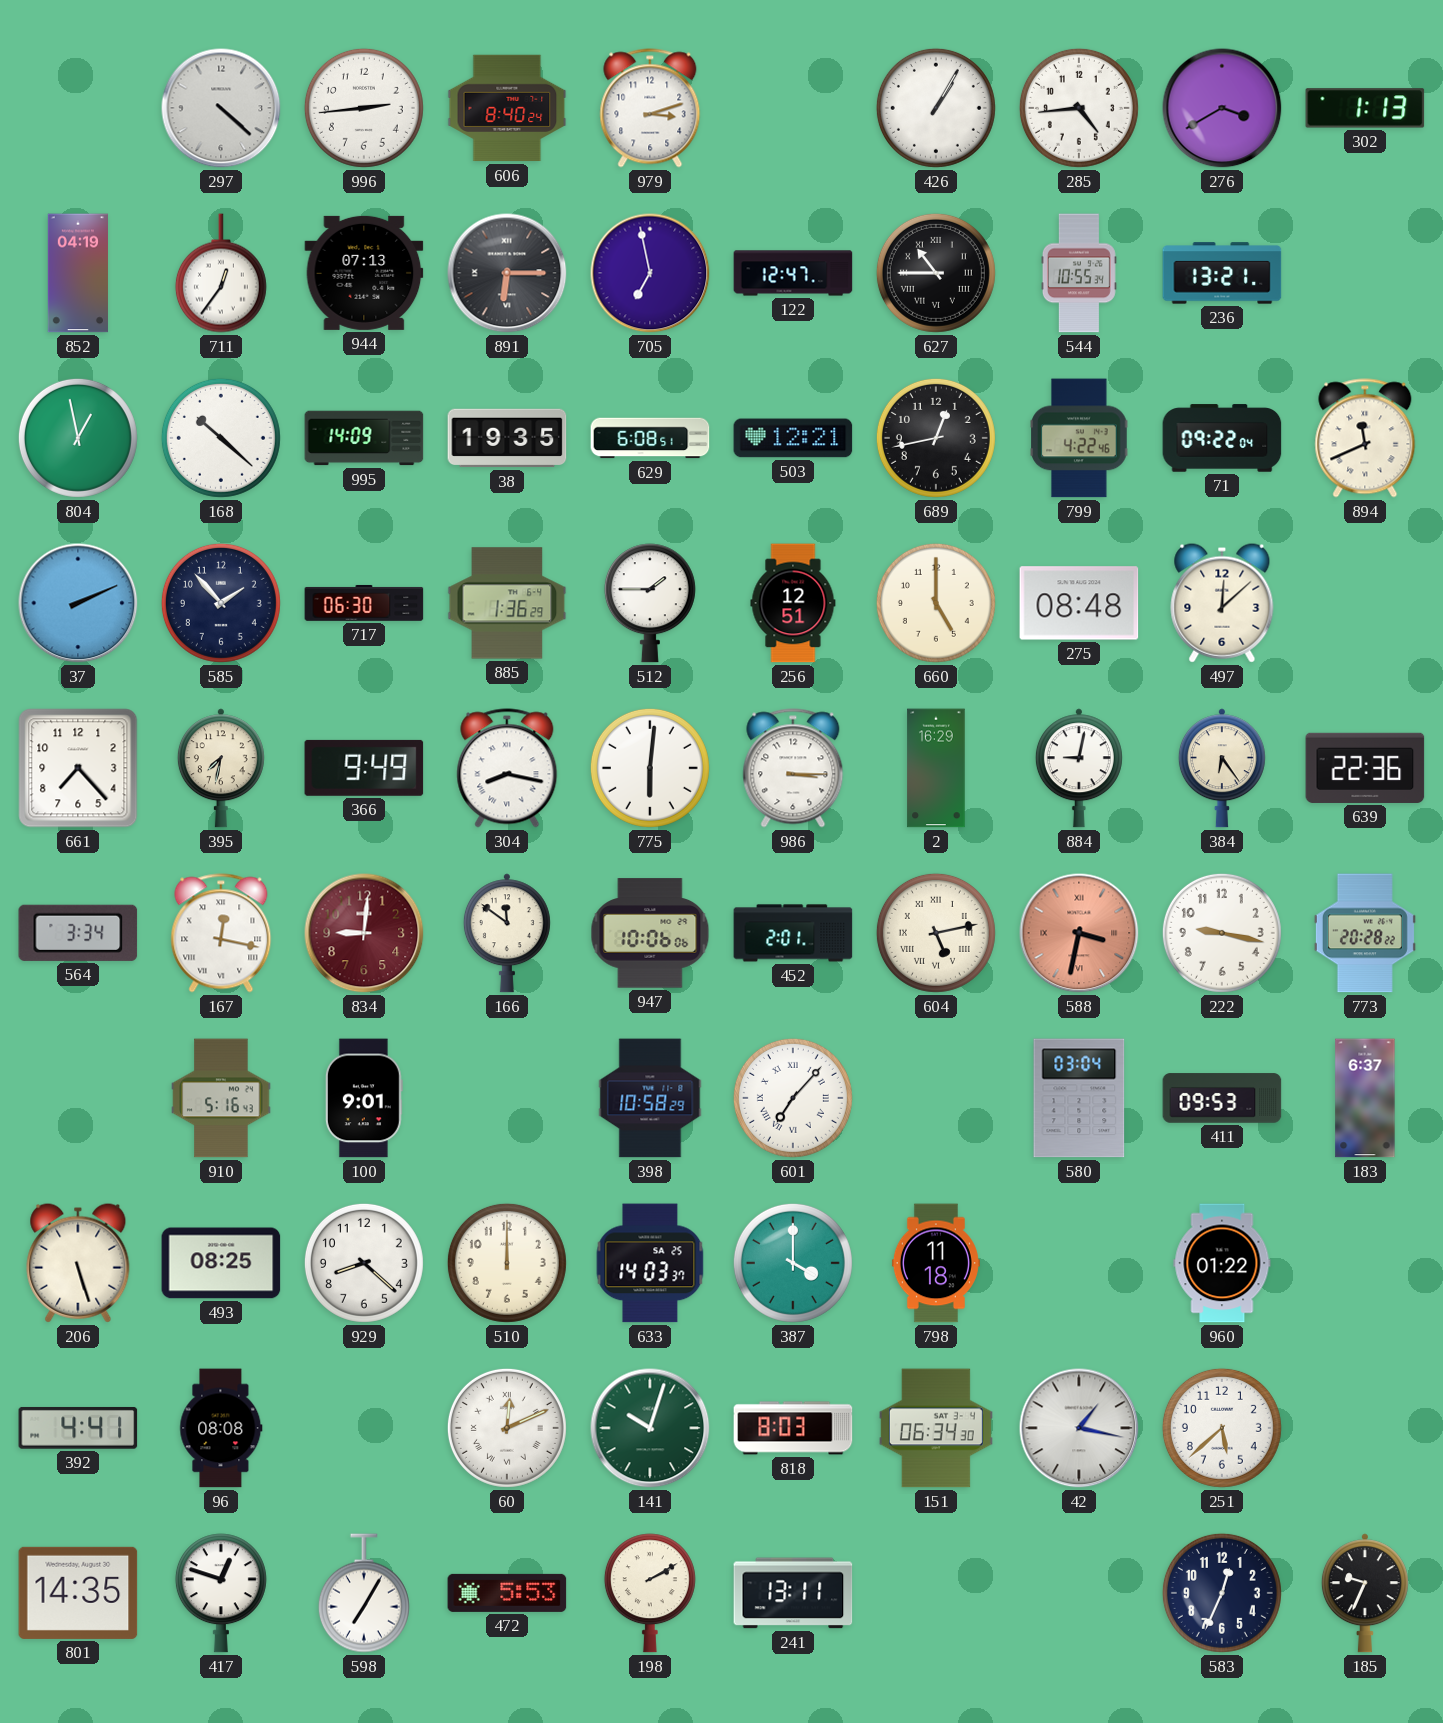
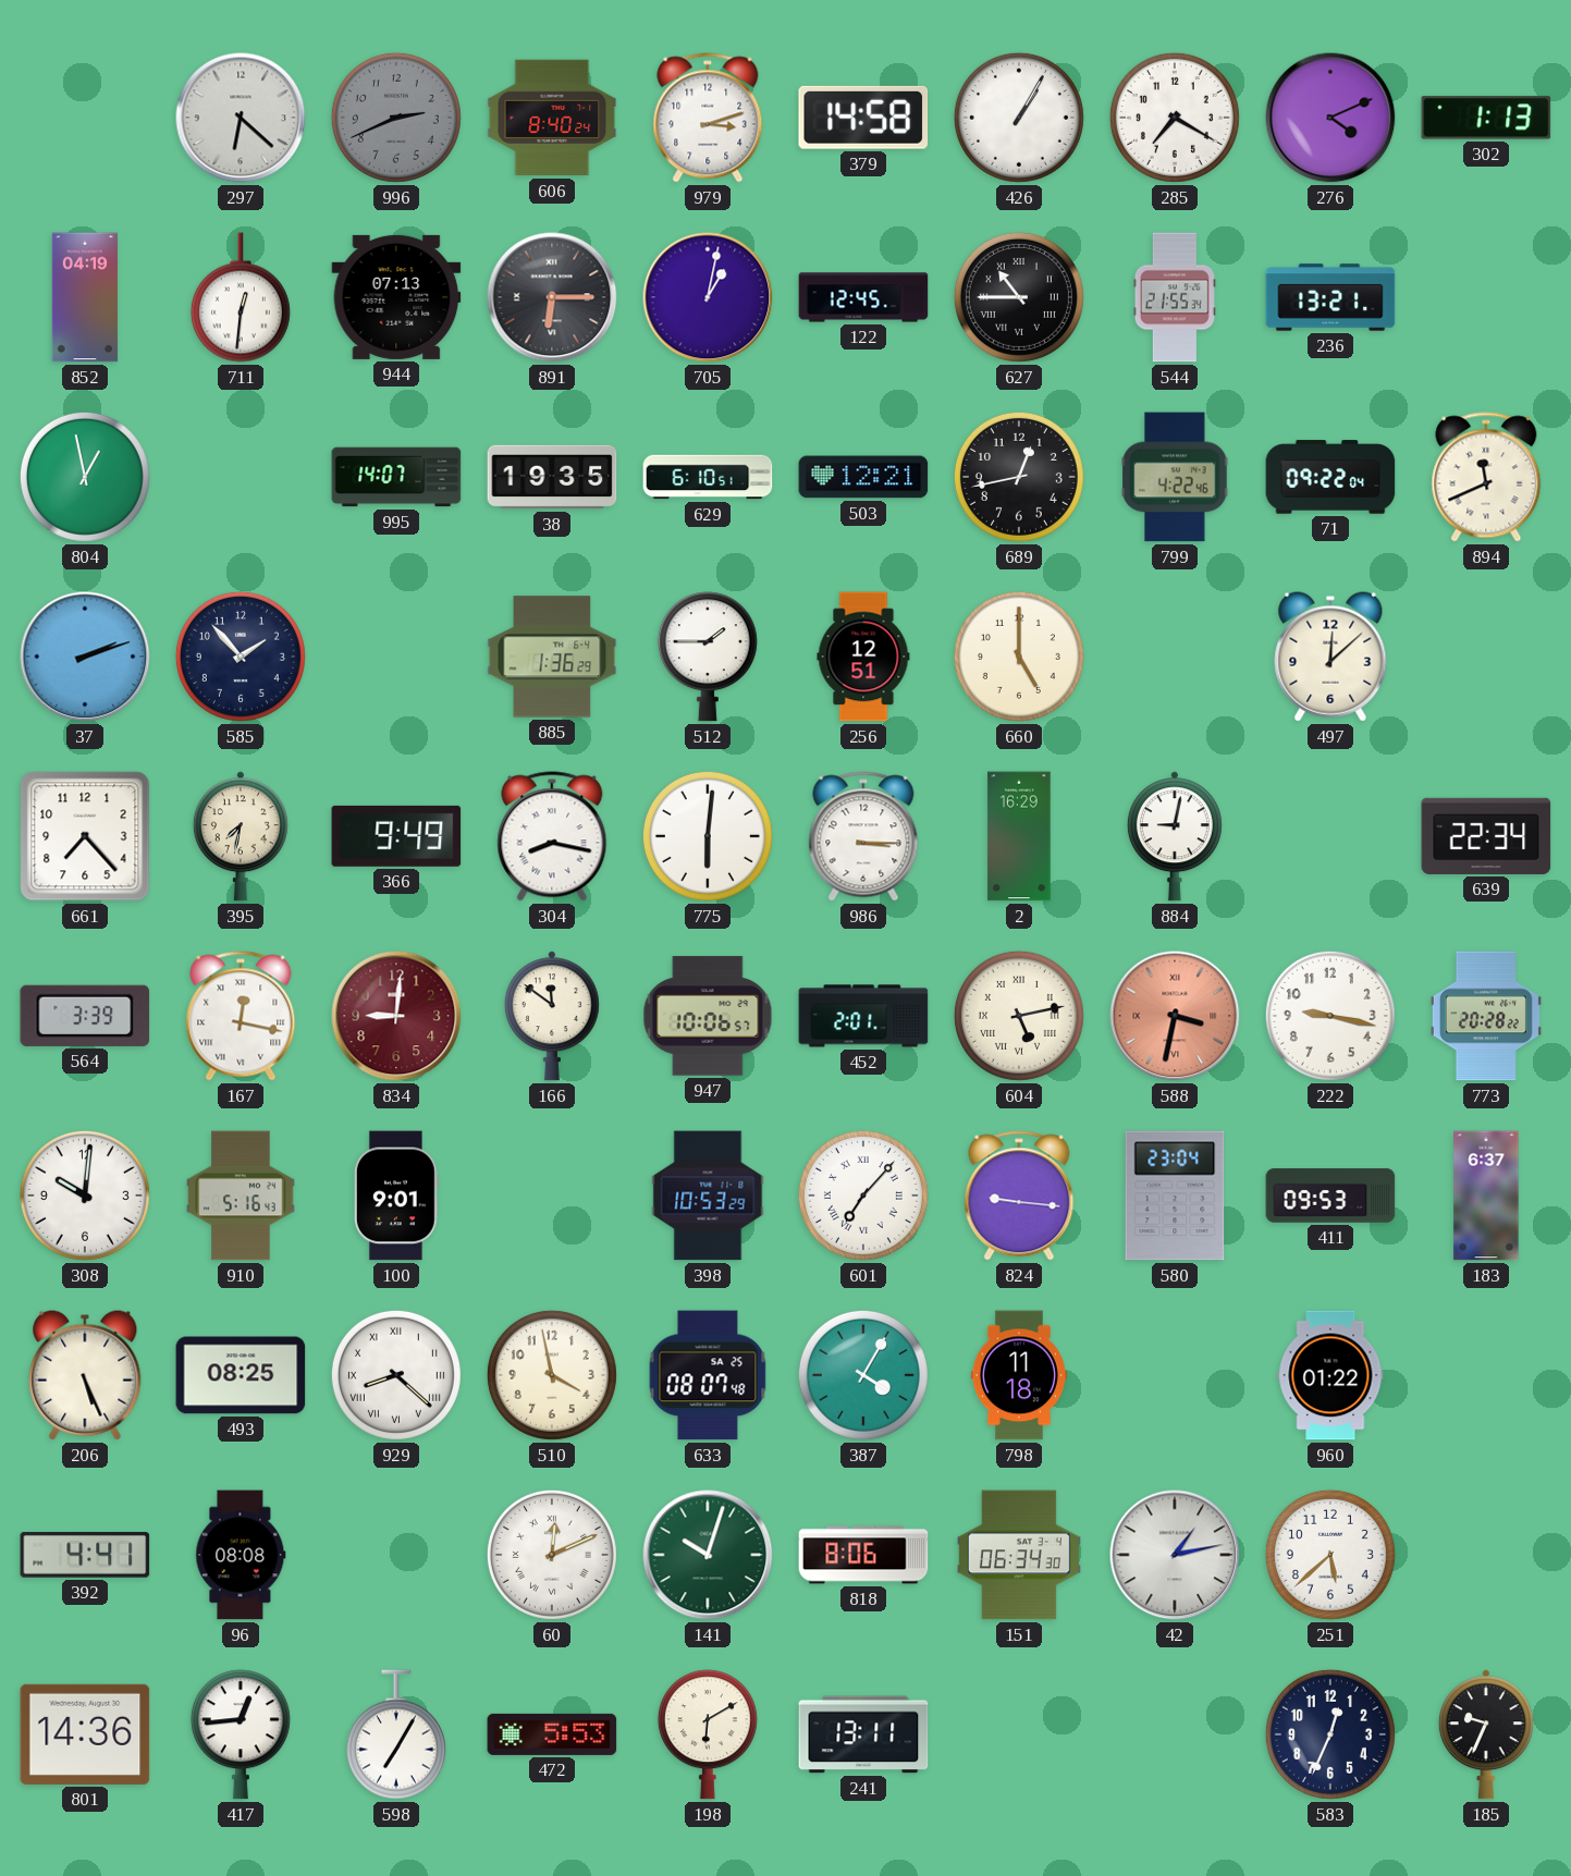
297: 4:22 -> 6:22
996: 2:44 -> 2:41
996 dial: white -> grey
379: none -> 14:58
285: 4:44 -> 7:20
276: 3:40 -> 4:11
711: 12:36 -> 12:31
705: 6:58 -> 1:02
122: 12:47 -> 12:45
544: 10:55 -> 21:55
168: 10:22 -> none
995: 14:09 -> 14:07
629: 6:08 -> 6:10
37: 2:11 -> 2:12
717: 06:30 -> none
275: 08:48 -> none
384: 6:24 -> none
639: 22:36 -> 22:34
564: 3:34 -> 3:39
947: 10:06:06 -> 10:06:57
308: none -> 10:01
398: 10:58 -> 10:53
824: none -> 9:16
580: 03:04 -> 23:04
206: 5:27 -> 5:26
929 numerals: Arabic -> Roman
510: 12:00 -> 3:58
633: 14:03 -> 08:07
387: 4:00 -> 4:05
818: 8:03 -> 8:06
42: 1:17 -> 1:13
801: 14:35 -> 14:36
417: 12:48 -> 12:44
198: 2:10 -> 6:10
